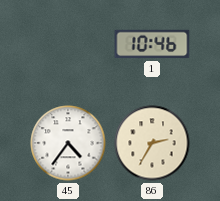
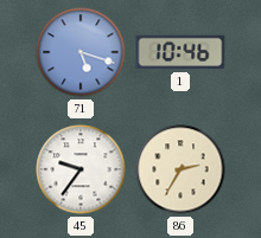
71: none -> 5:18
45: 4:36 -> 9:36
